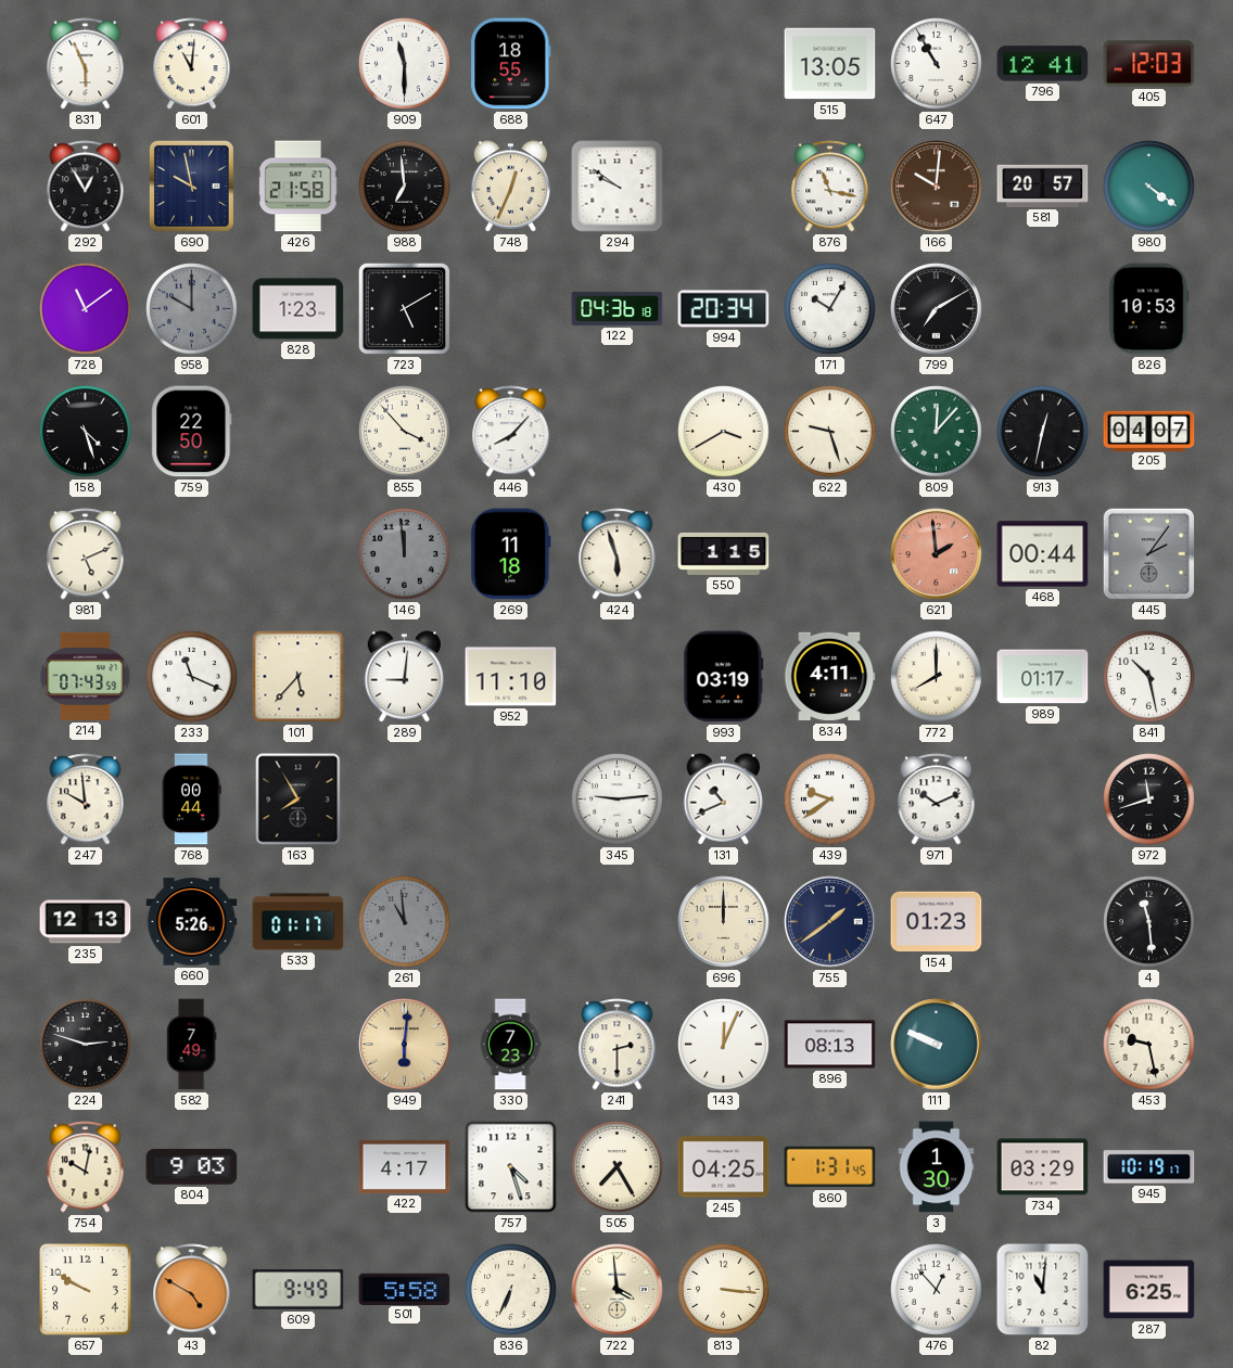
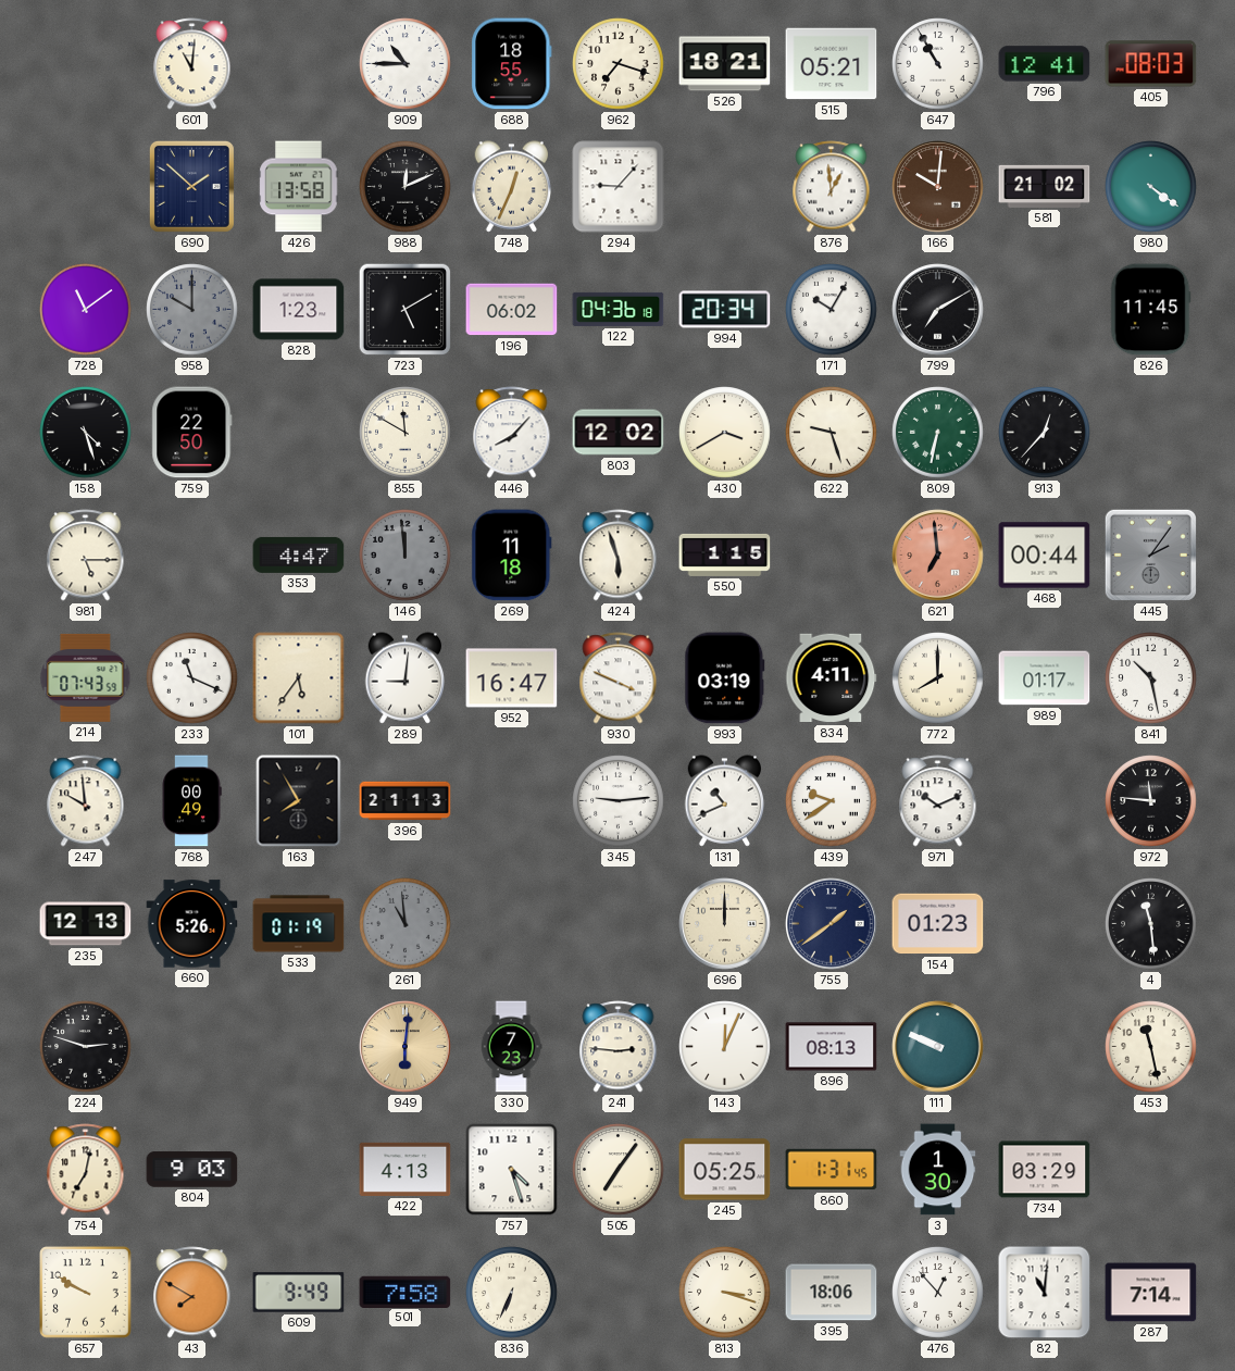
831: 5:56 -> none
909: 11:30 -> 10:45
962: none -> 7:18
526: none -> 18:21
515: 13:05 -> 05:21
405: 12:03 -> 08:03
292: 12:55 -> none
690: 9:58 -> 1:52
426: 21:58 -> 13:58
988: 6:59 -> 12:11
294: 9:51 -> 9:07
876: 11:17 -> 12:59
581: 20:57 -> 21:02
196: none -> 06:02
826: 10:53 -> 11:45
855: 3:53 -> 11:50
803: none -> 12:02
809: 12:07 -> 6:32
913: 12:32 -> 12:37
205: 04:07 -> none
981: 5:11 -> 5:15
353: none -> 4:47
621: 1:59 -> 6:59
101: 5:37 -> 5:36
952: 11:10 -> 16:47
930: none -> 3:49
768: 00:44 -> 00:49
396: none -> 21:13
972: 11:42 -> 11:46
533: 01:17 -> 01:19
582: 7:49 -> none
241: 2:30 -> 2:46
453: 9:28 -> 11:28
754: 10:02 -> 7:02
422: 4:17 -> 4:13
505: 7:25 -> 7:06
245: 04:25 -> 05:25
945: 10:19 -> none
43: 4:50 -> 7:50
501: 5:58 -> 7:58
722: 3:59 -> none
813: 3:16 -> 3:18
395: none -> 18:06
287: 6:25 -> 7:14
